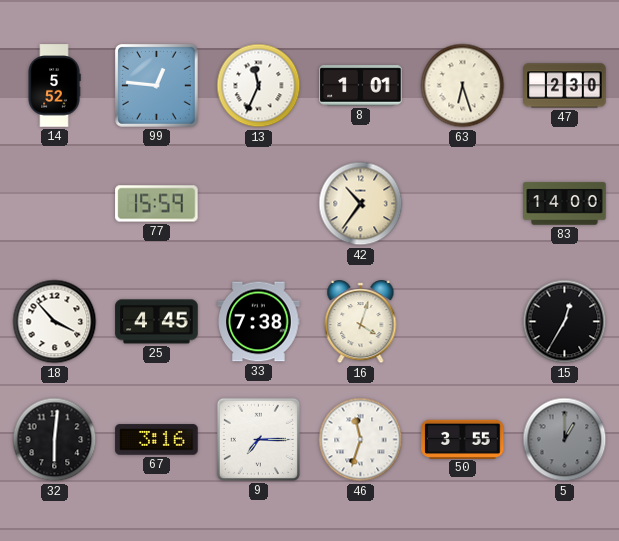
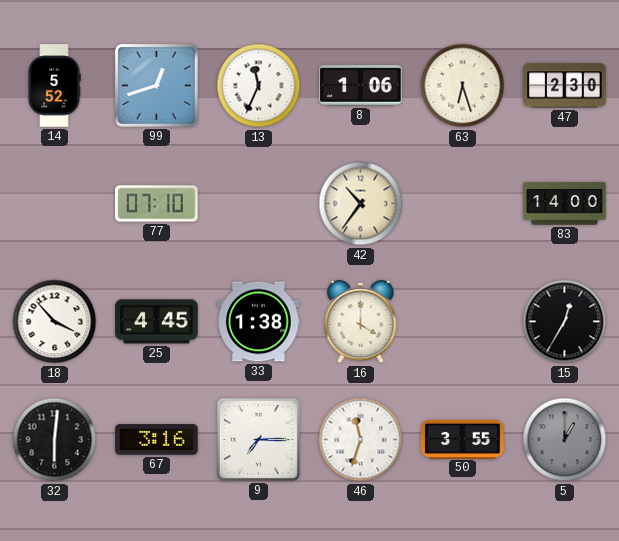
99: 12:46 -> 12:42
8: 1:01 -> 1:06
77: 15:59 -> 07:10
33: 7:38 -> 1:38
16: 4:03 -> 4:00
